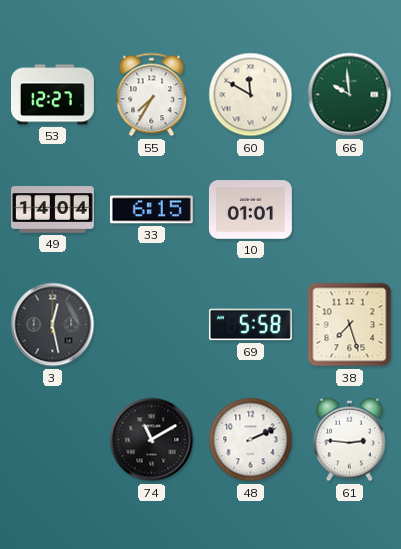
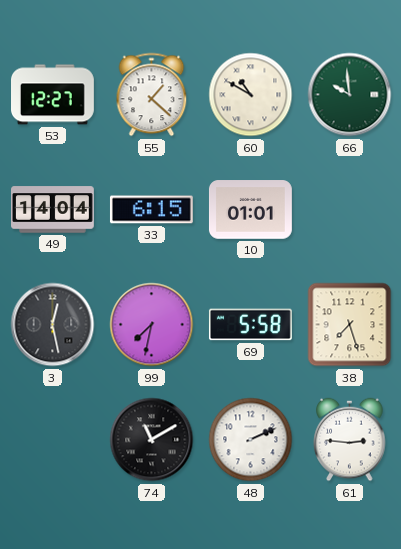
55: 7:35 -> 1:22
60: 11:50 -> 10:50
99: none -> 7:32
